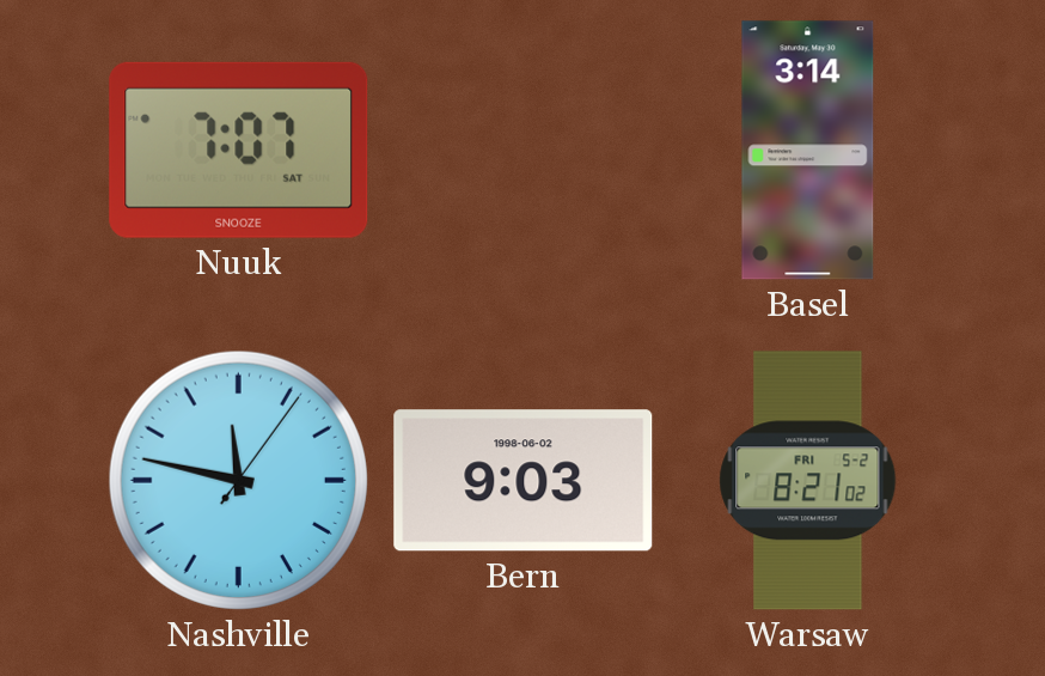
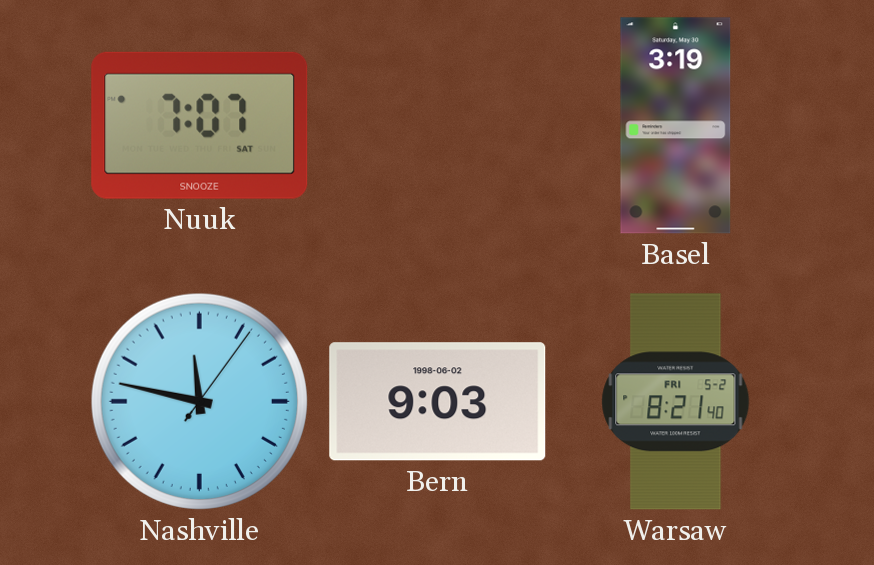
Basel: 3:14 -> 3:19
Warsaw: 8:21:02 -> 8:21:40
